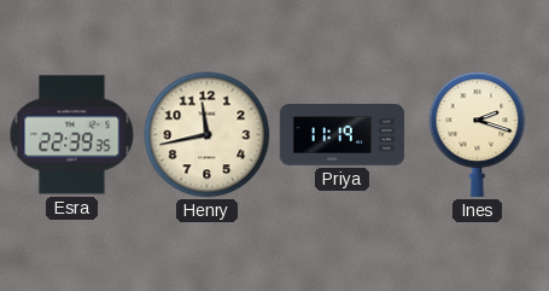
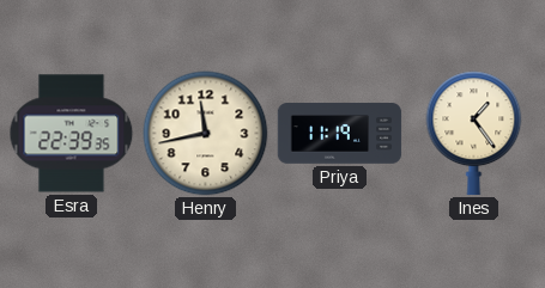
Ines: 2:18 -> 1:24
